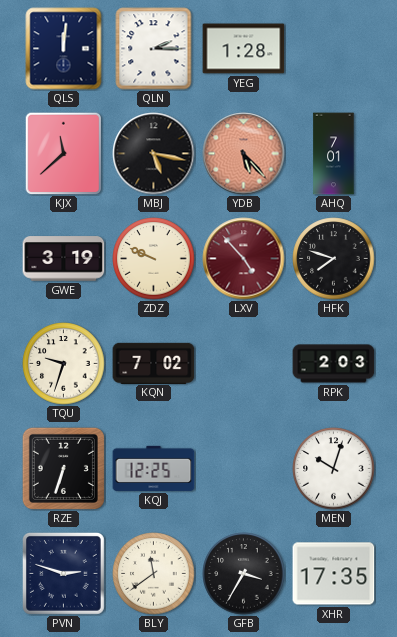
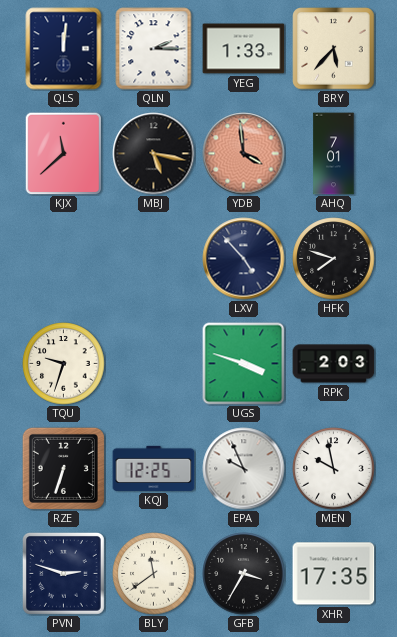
YEG: 1:28 -> 1:33
BRY: none -> 5:37
YDB: 5:23 -> 3:59
GWE: 3:19 -> none
ZDZ: 9:49 -> none
LXV dial: burgundy -> navy
KQN: 7:02 -> none
UGS: none -> 3:48
EPA: none -> 9:56
MEN: 10:03 -> 9:58
